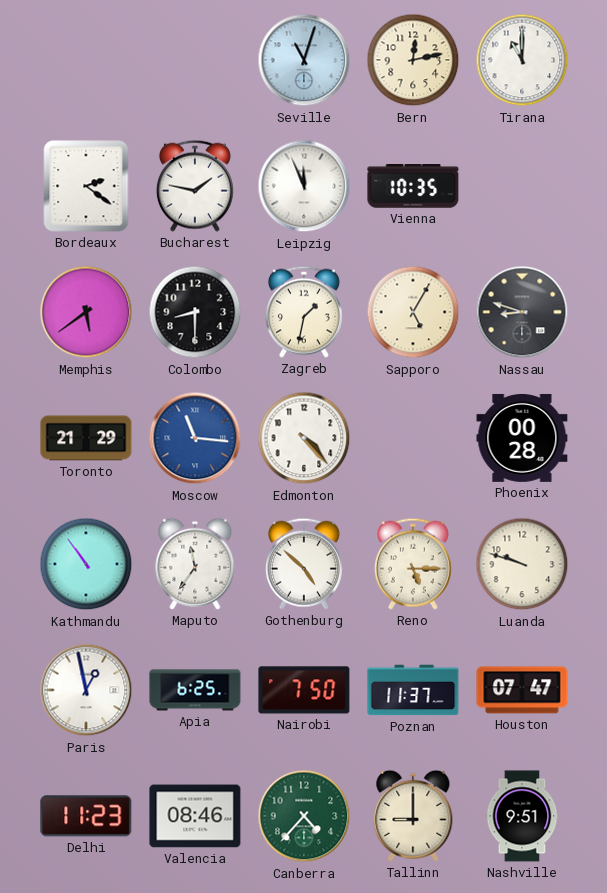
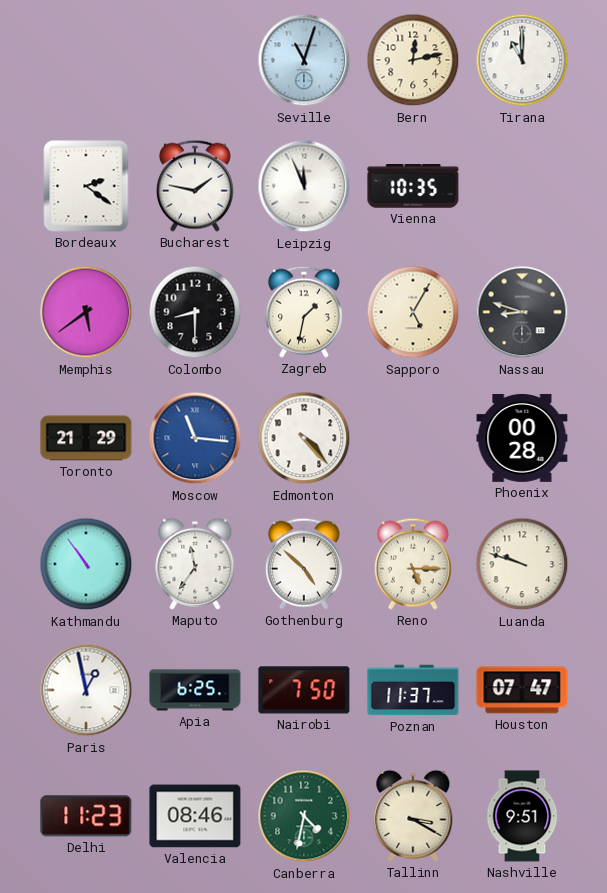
Canberra: 4:37 -> 4:32
Tallinn: 9:00 -> 3:20
